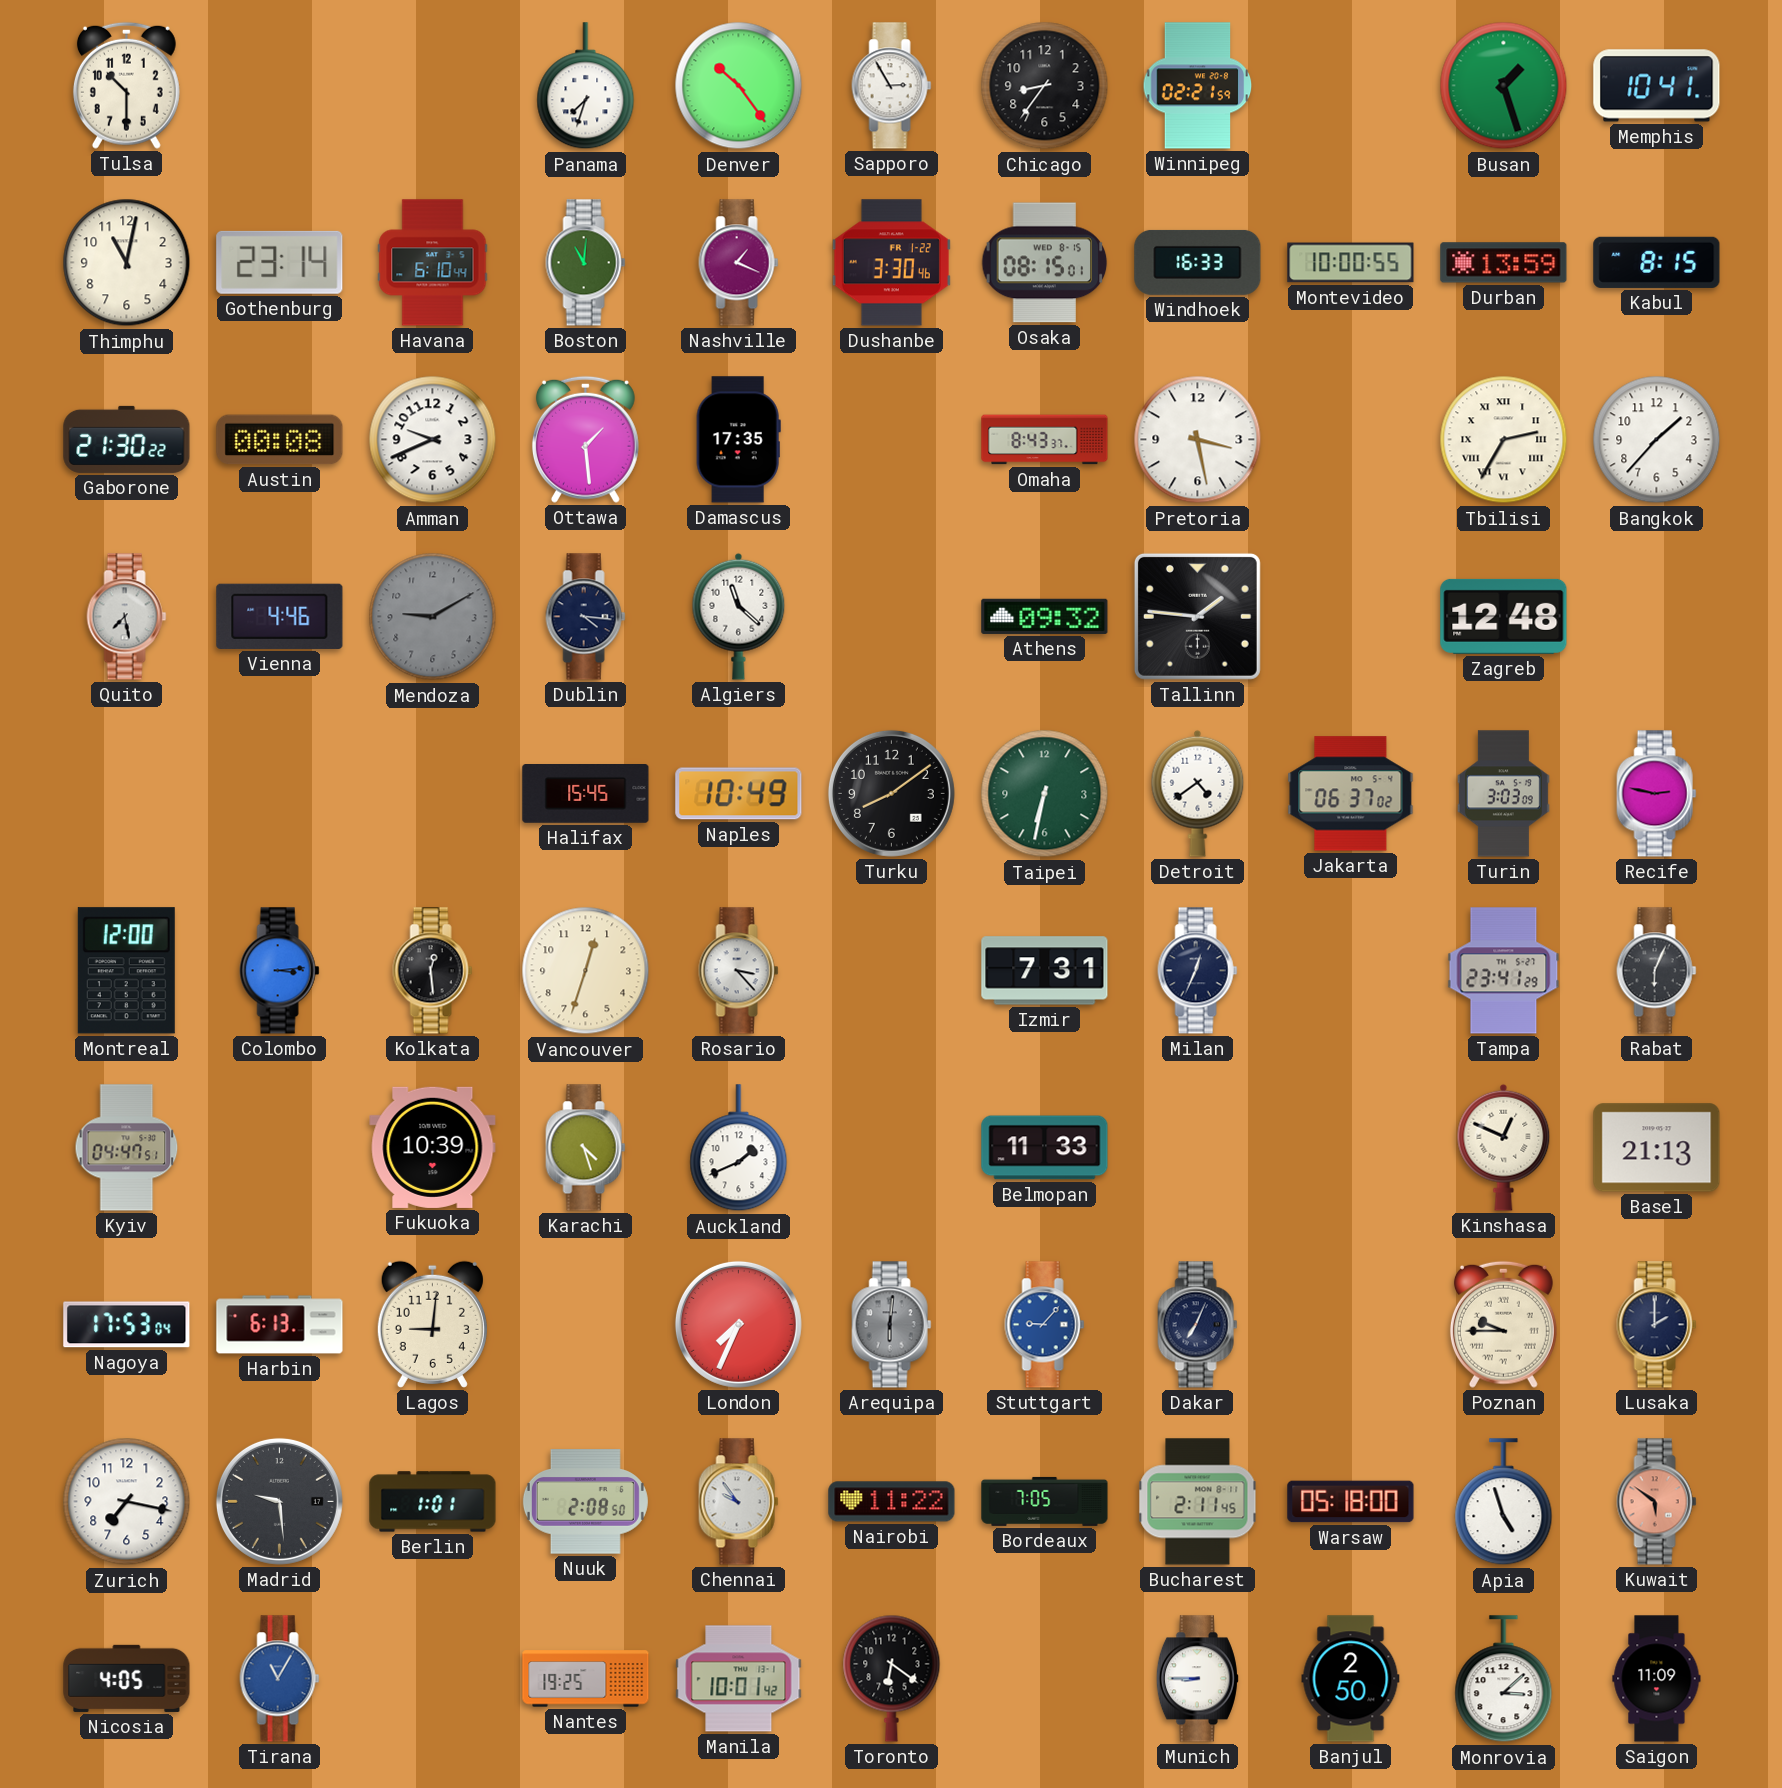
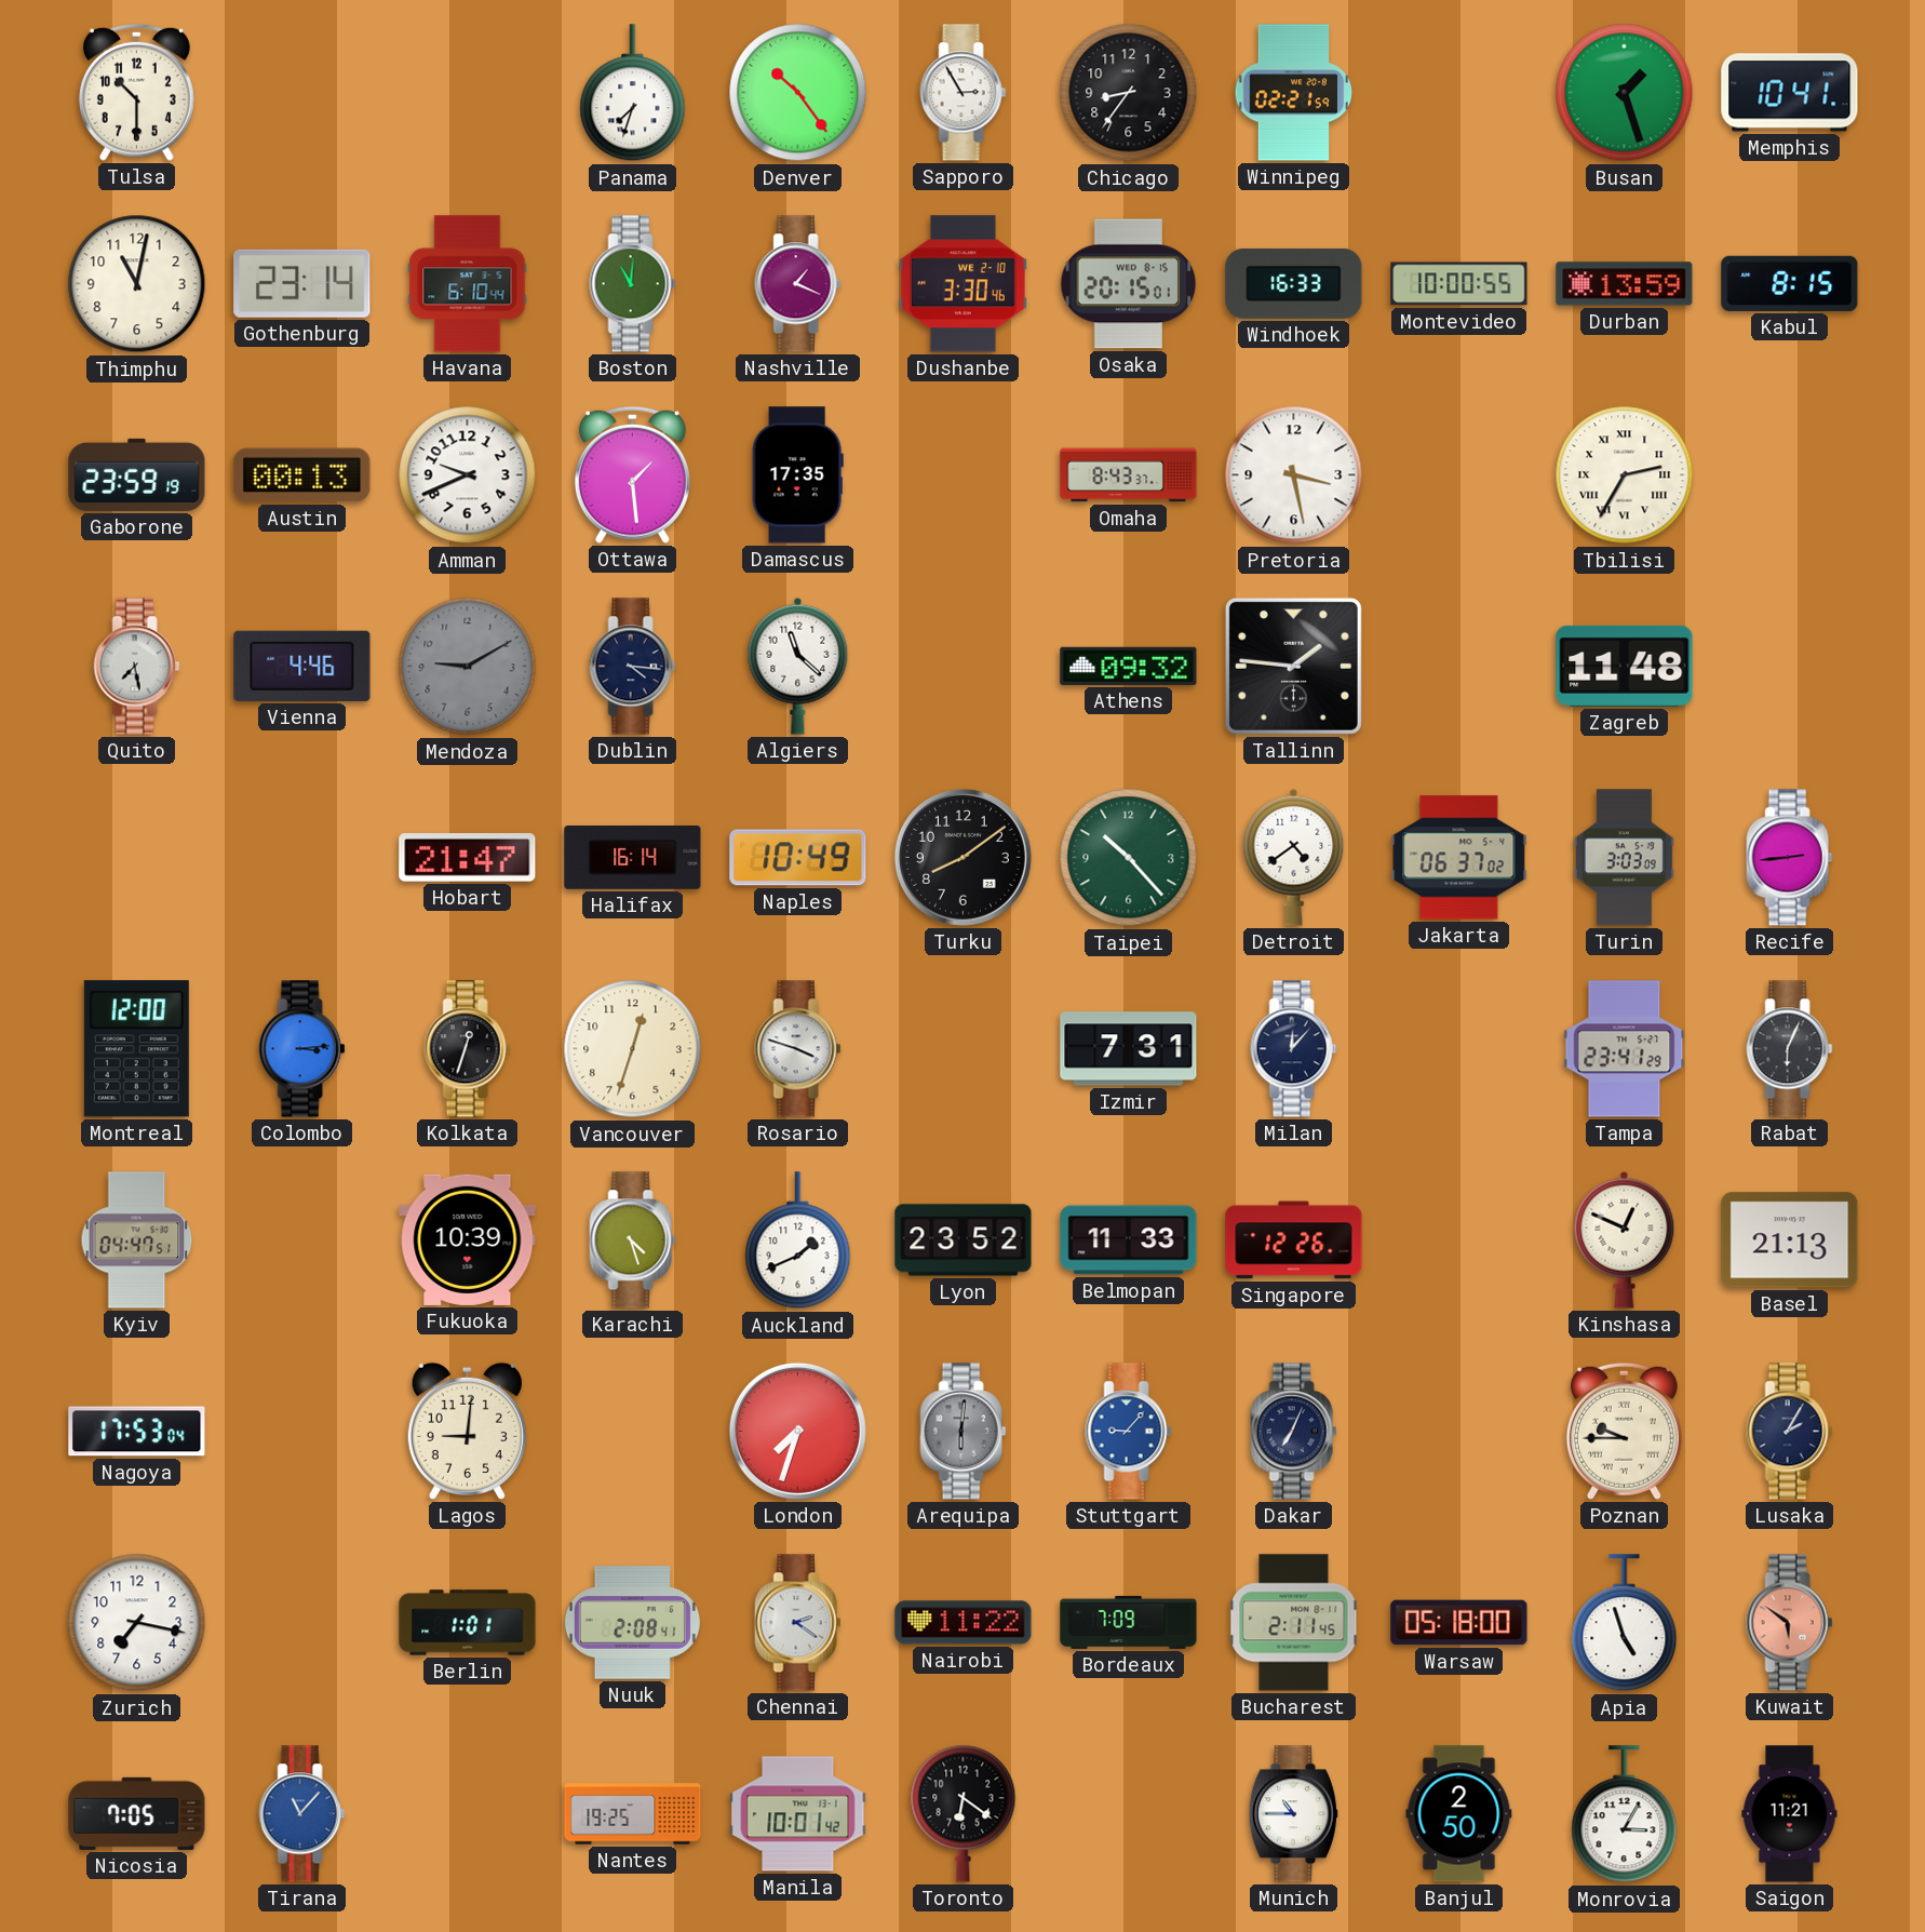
Dushanbe date: FR 1-22 -> WE 2-10
Osaka: 08:15 -> 20:15
Gaborone: 21:30 -> 23:59
Austin: 00:08 -> 00:13
Bangkok: 1:37 -> none
Zagreb: 12:48 -> 11:48
Hobart: none -> 21:47
Halifax: 15:45 -> 16:14
Taipei: 6:32 -> 10:23
Recife: 2:47 -> 2:44
Kolkata: 12:29 -> 12:33
Rosario: 3:23 -> 3:48
Milan: 12:34 -> 12:07
Lyon: none -> 23:52
Singapore: none -> 12:26
Harbin: 6:13 -> none
London: 7:34 -> 7:33
Lusaka: 2:00 -> 2:05
Madrid: 9:29 -> none
Nuuk: 2:08:50 -> 2:08:41
Chennai: 9:54 -> 2:21
Bordeaux: 7:05 -> 7:09
Nicosia: 4:05 -> 7:05
Tirana: 11:05 -> 11:07
Munich: 8:45 -> 10:45
Monrovia: 3:08 -> 3:05
Saigon: 11:09 -> 11:21
